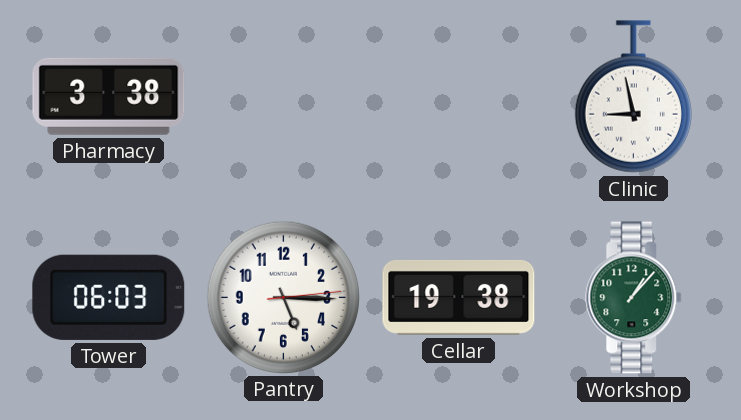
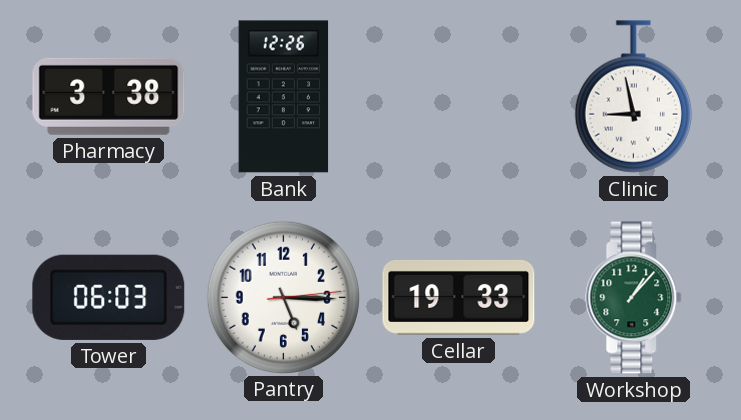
Bank: none -> 12:26
Cellar: 19:38 -> 19:33
